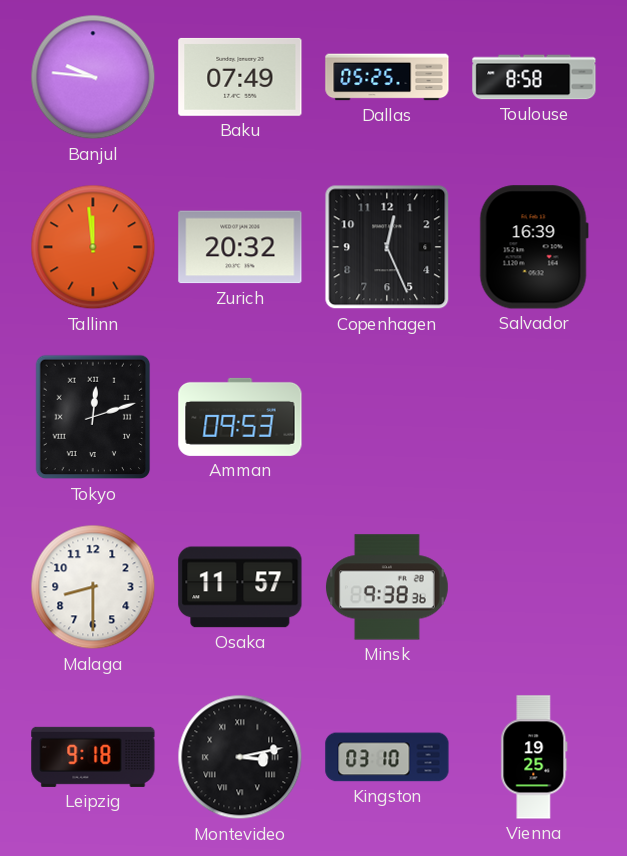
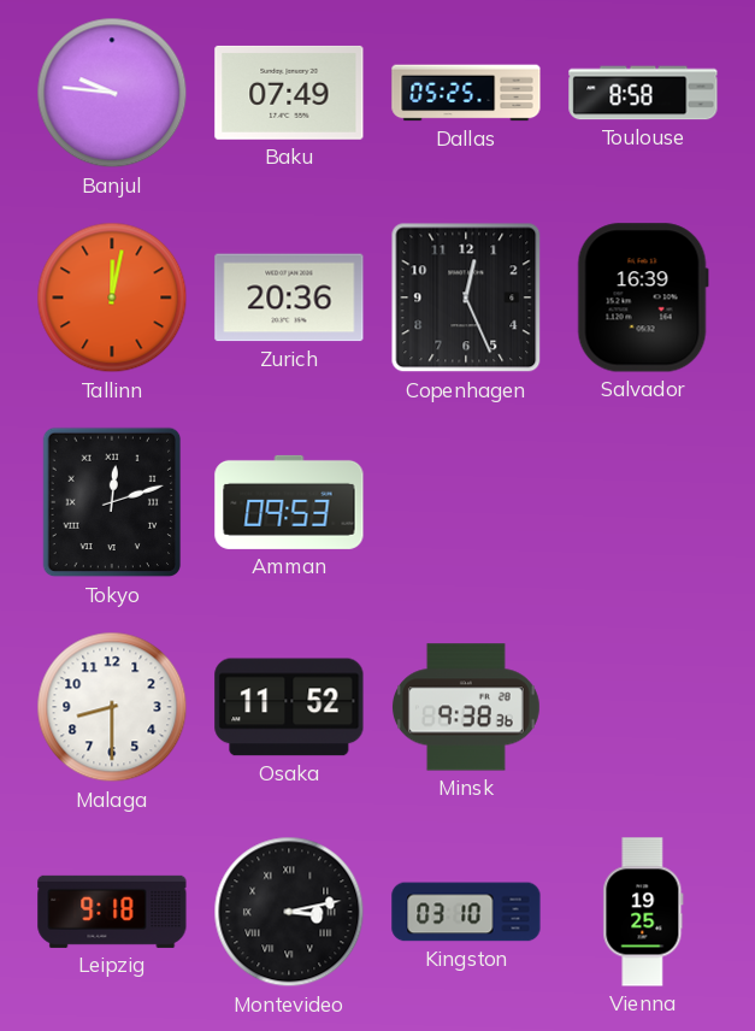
Tallinn: 11:59 -> 12:02
Zurich: 20:32 -> 20:36
Osaka: 11:57 -> 11:52
